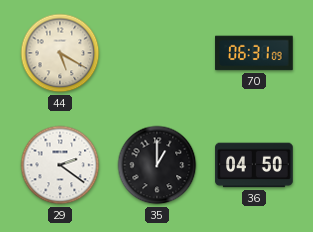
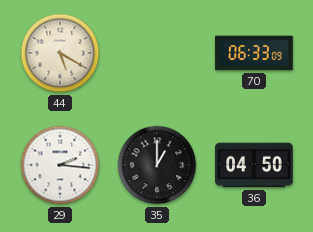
70: 06:31 -> 06:33
29: 2:21 -> 2:16
